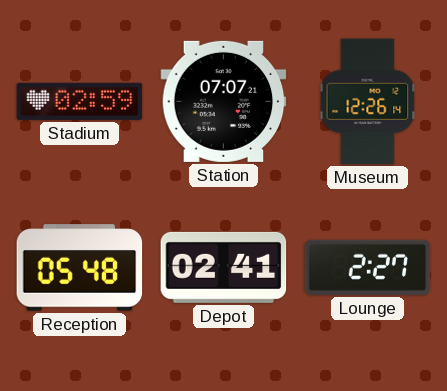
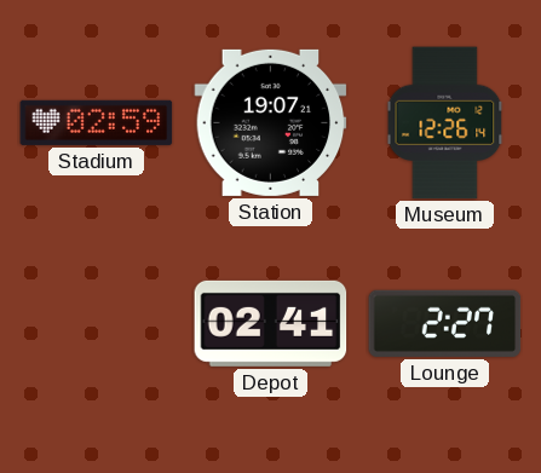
Station: 07:07 -> 19:07
Reception: 05:48 -> none
